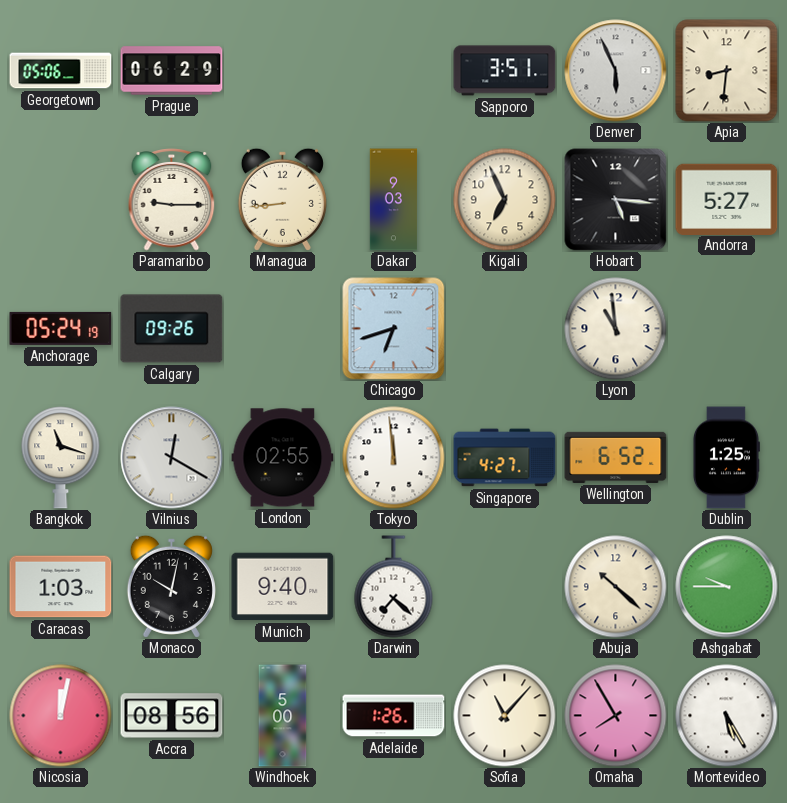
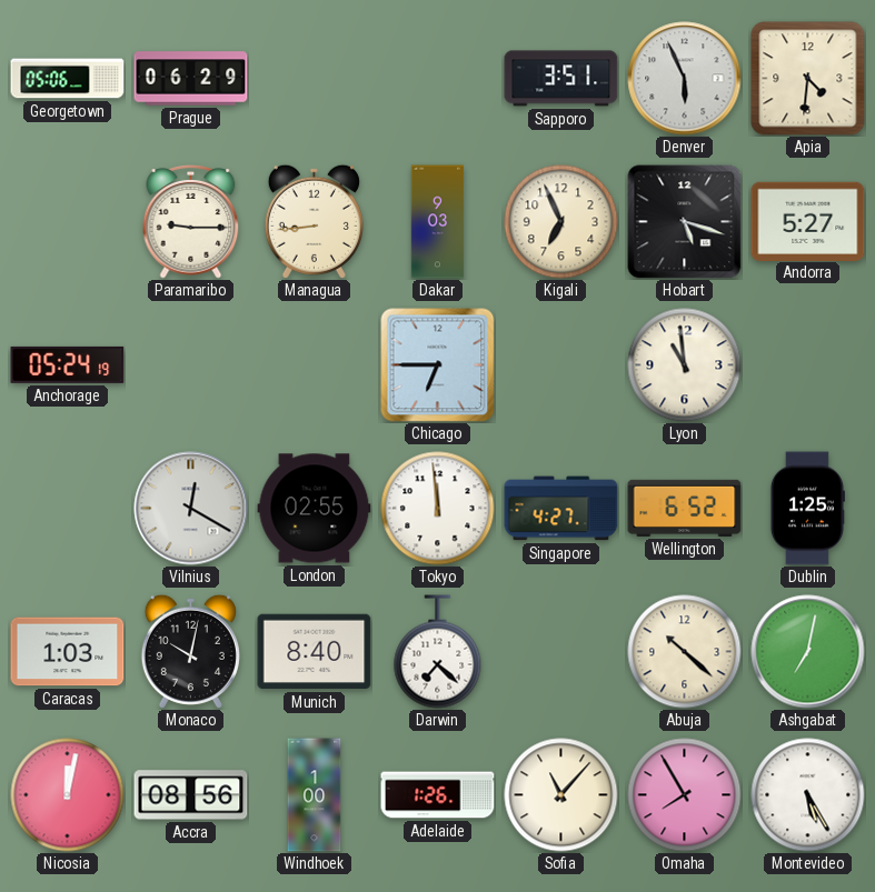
Apia: 8:31 -> 4:31
Hobart: 5:16 -> 5:18
Calgary: 09:26 -> none
Chicago: 6:42 -> 6:45
Bangkok: 11:18 -> none
Munich: 9:40 -> 8:40
Ashgabat: 9:45 -> 7:02
Windhoek: 5:00 -> 1:00
